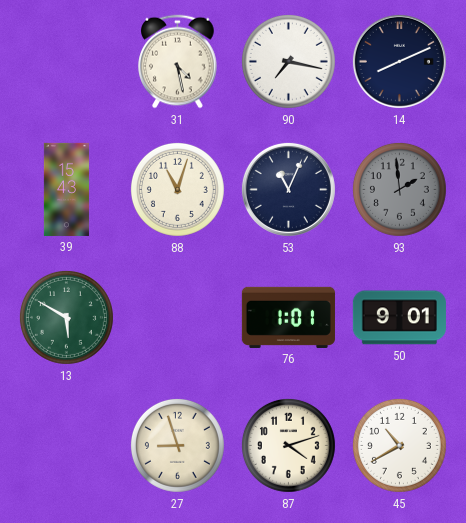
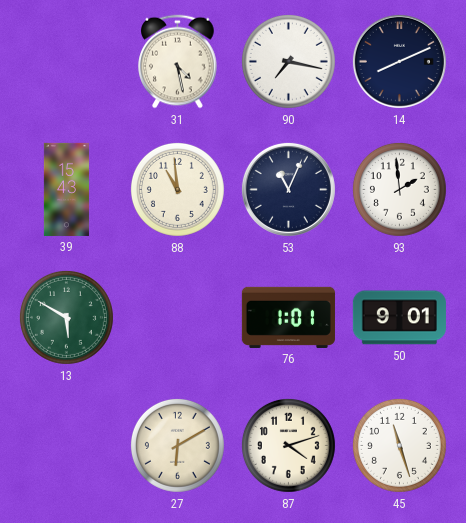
88: 11:03 -> 10:59
93 dial: grey -> white
27: 8:57 -> 6:10
45: 10:40 -> 11:27
